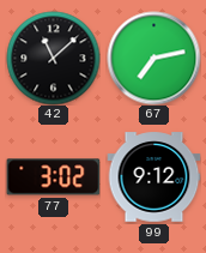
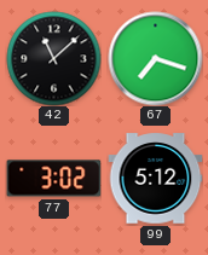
67: 7:13 -> 7:18
99: 9:12 -> 5:12
